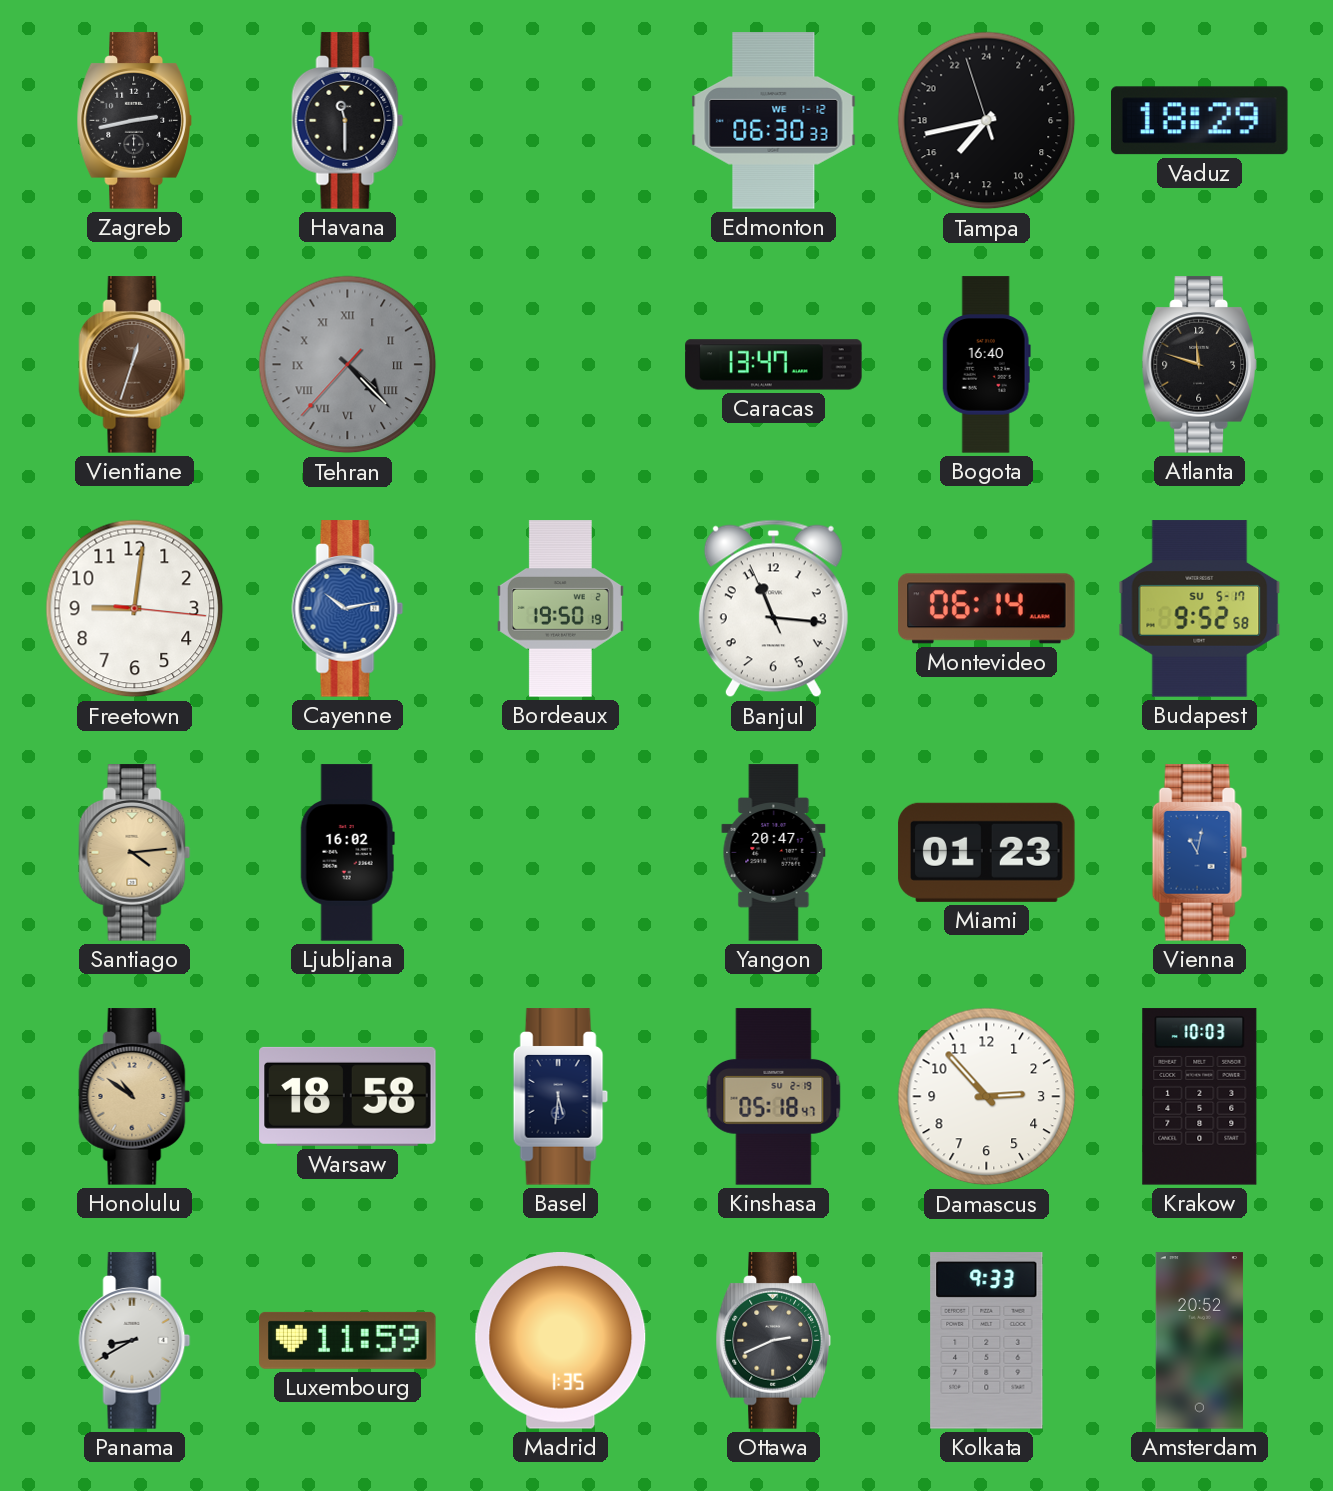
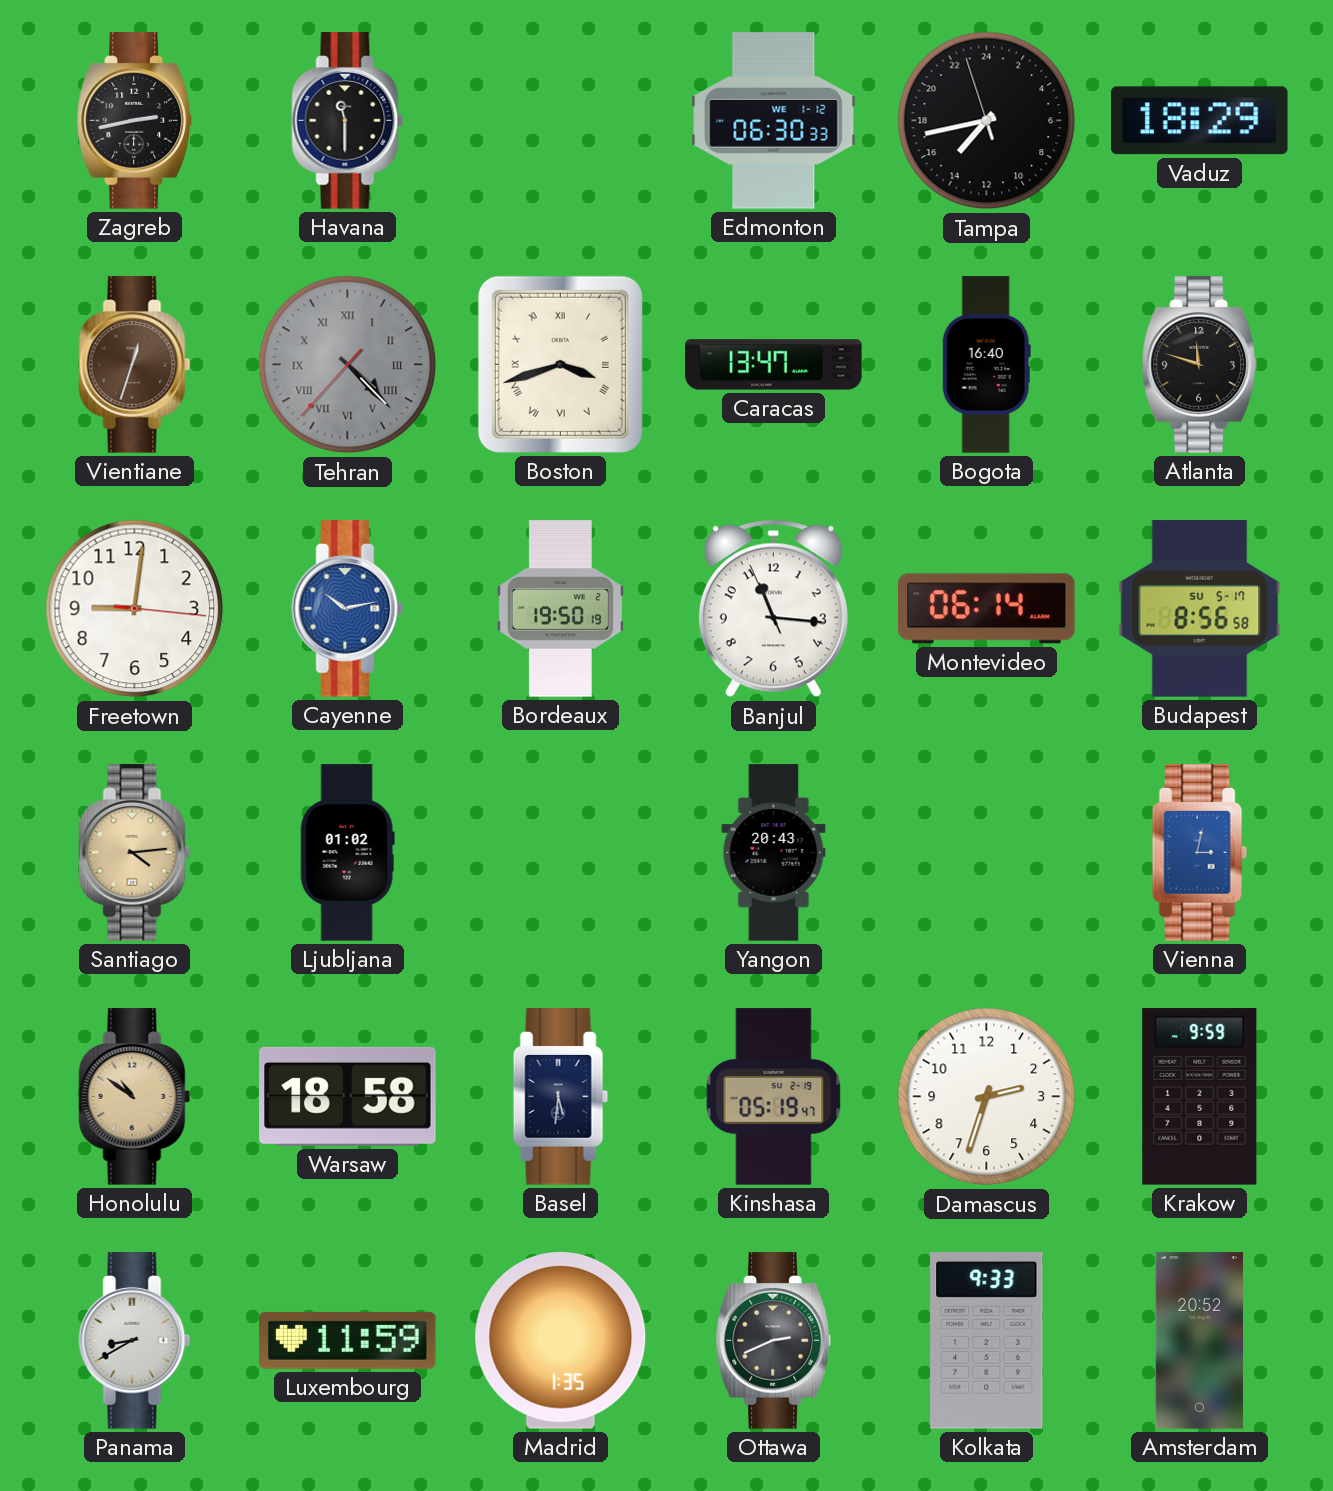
Boston: none -> 3:42
Budapest: 9:52 -> 8:56
Ljubljana: 16:02 -> 01:02
Yangon: 20:47 -> 20:43
Miami: 01:23 -> none
Vienna: 11:02 -> 3:02
Kinshasa: 05:18 -> 05:19
Damascus: 2:53 -> 2:33
Krakow: 10:03 -> 9:59
